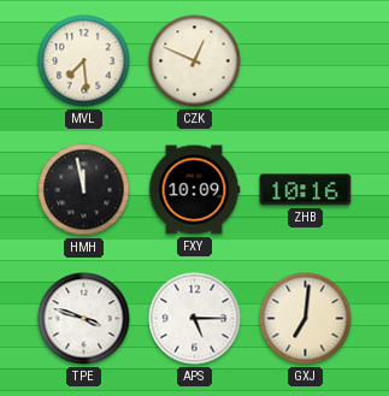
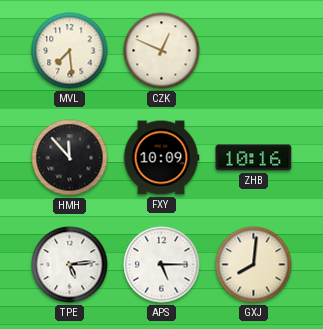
HMH: 11:58 -> 11:53
TPE: 3:48 -> 5:14
GXJ: 7:01 -> 8:01
